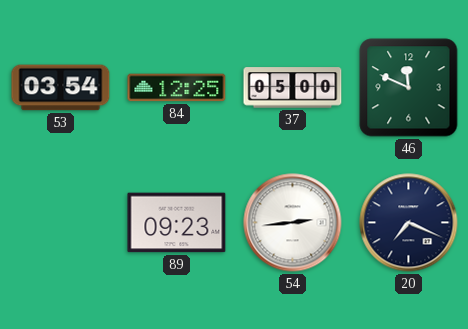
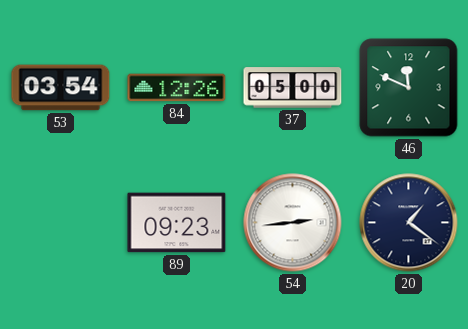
84: 12:25 -> 12:26
20: 7:19 -> 1:21
